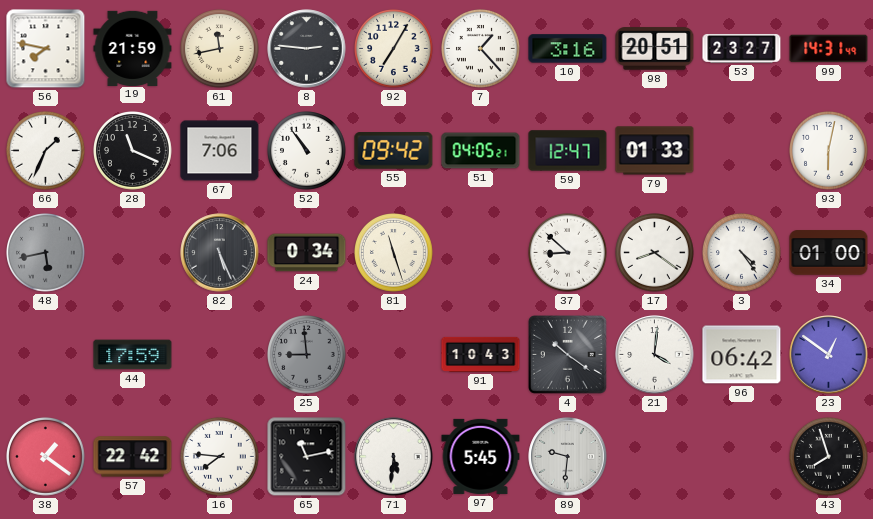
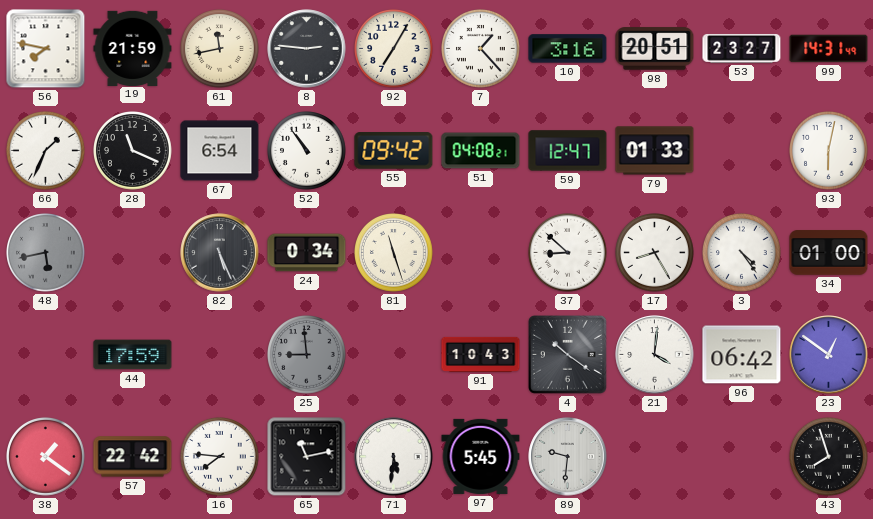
67: 7:06 -> 6:54
51: 04:05 -> 04:08
17: 8:21 -> 8:25
